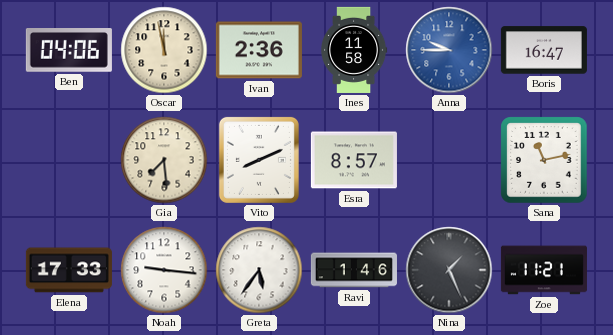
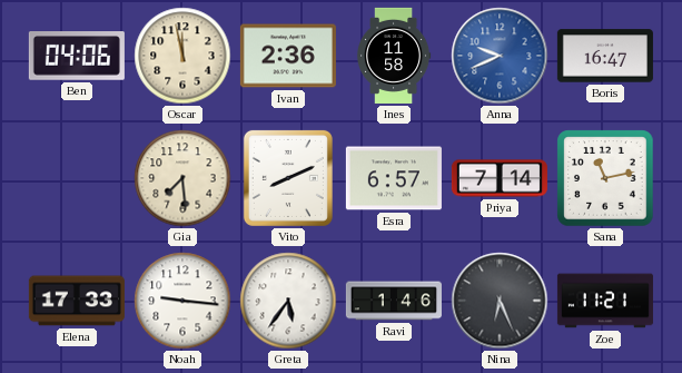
Anna: 9:45 -> 9:41
Esra: 8:57 -> 6:57
Priya: none -> 7:14
Nina: 1:26 -> 6:26
